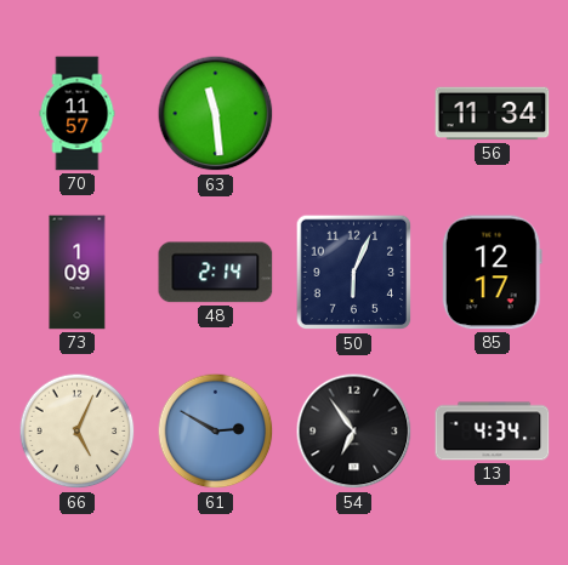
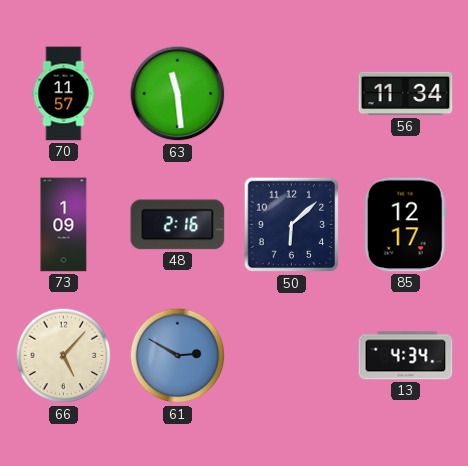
48: 2:14 -> 2:16
50: 6:04 -> 6:08
66: 5:04 -> 5:07
54: 6:54 -> none
